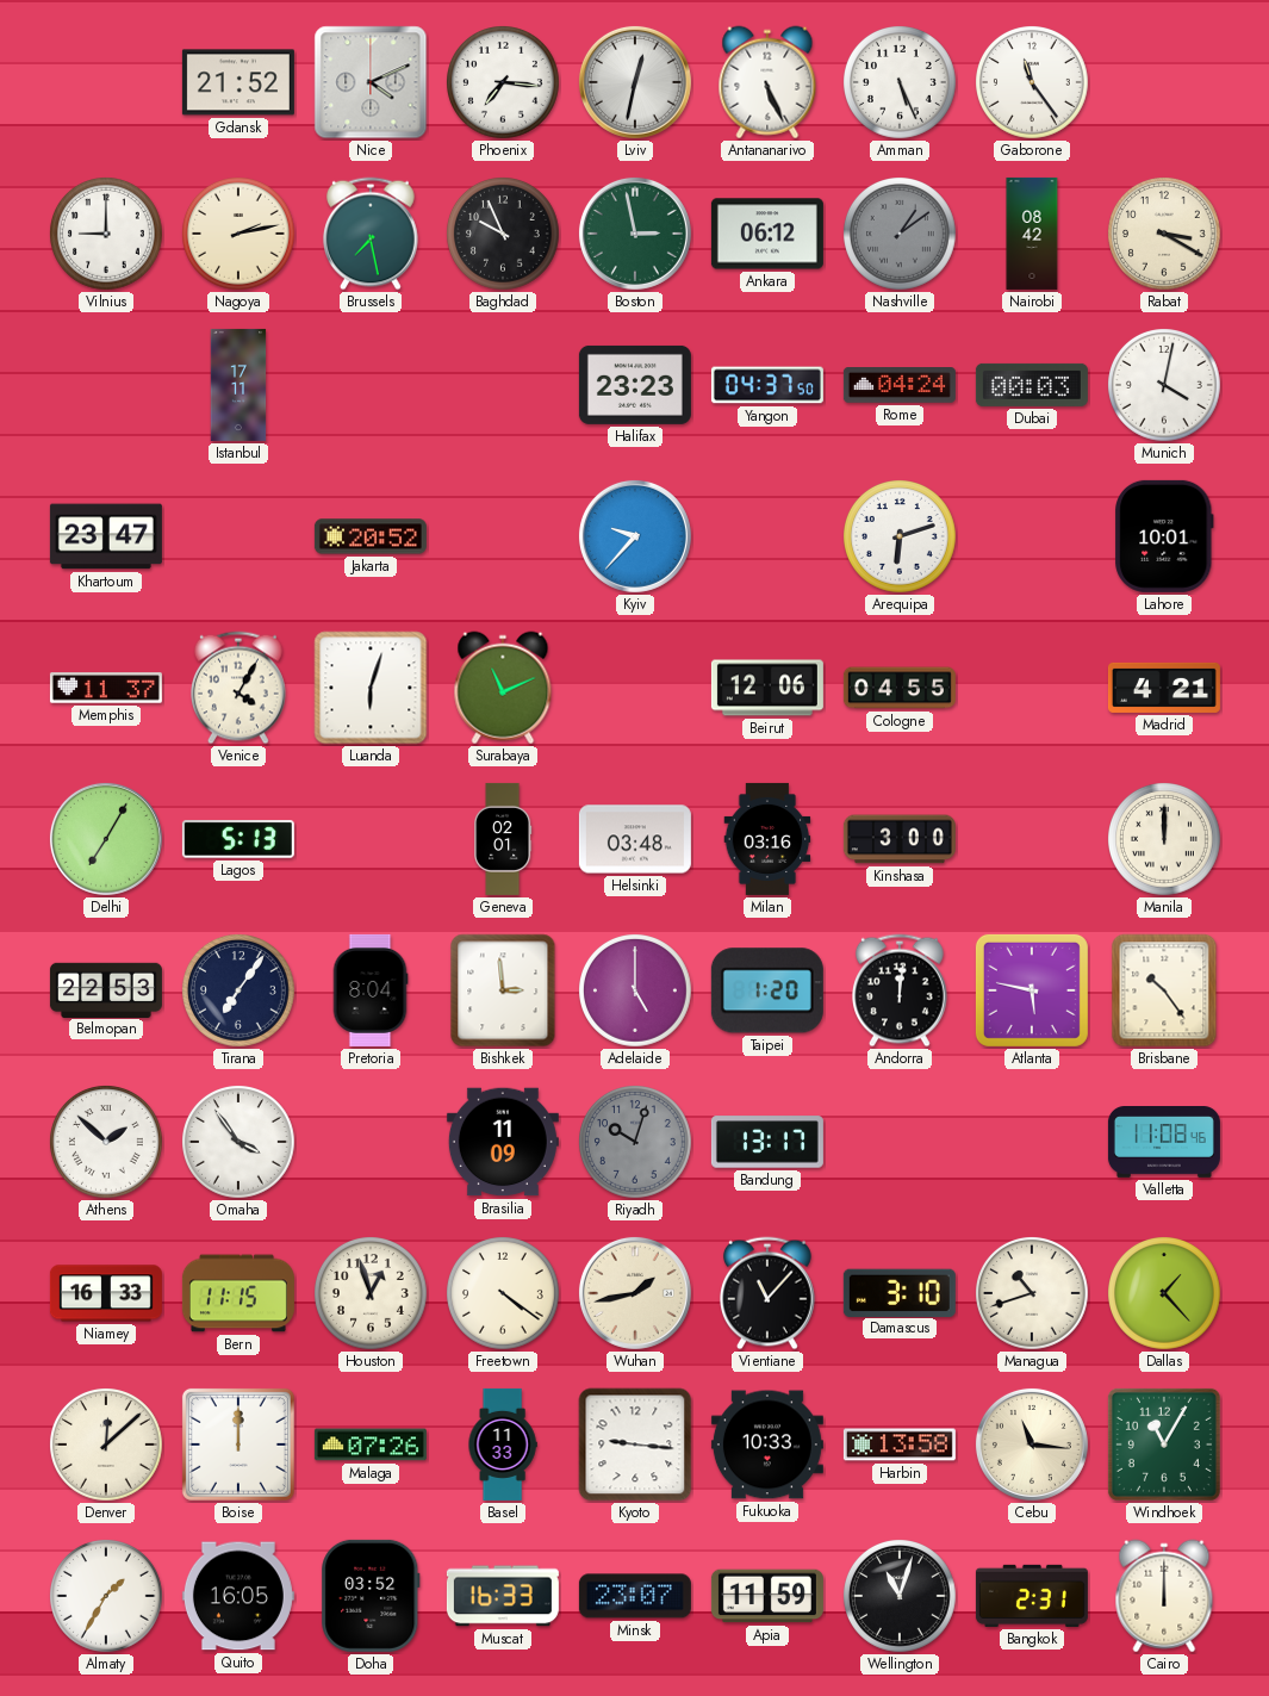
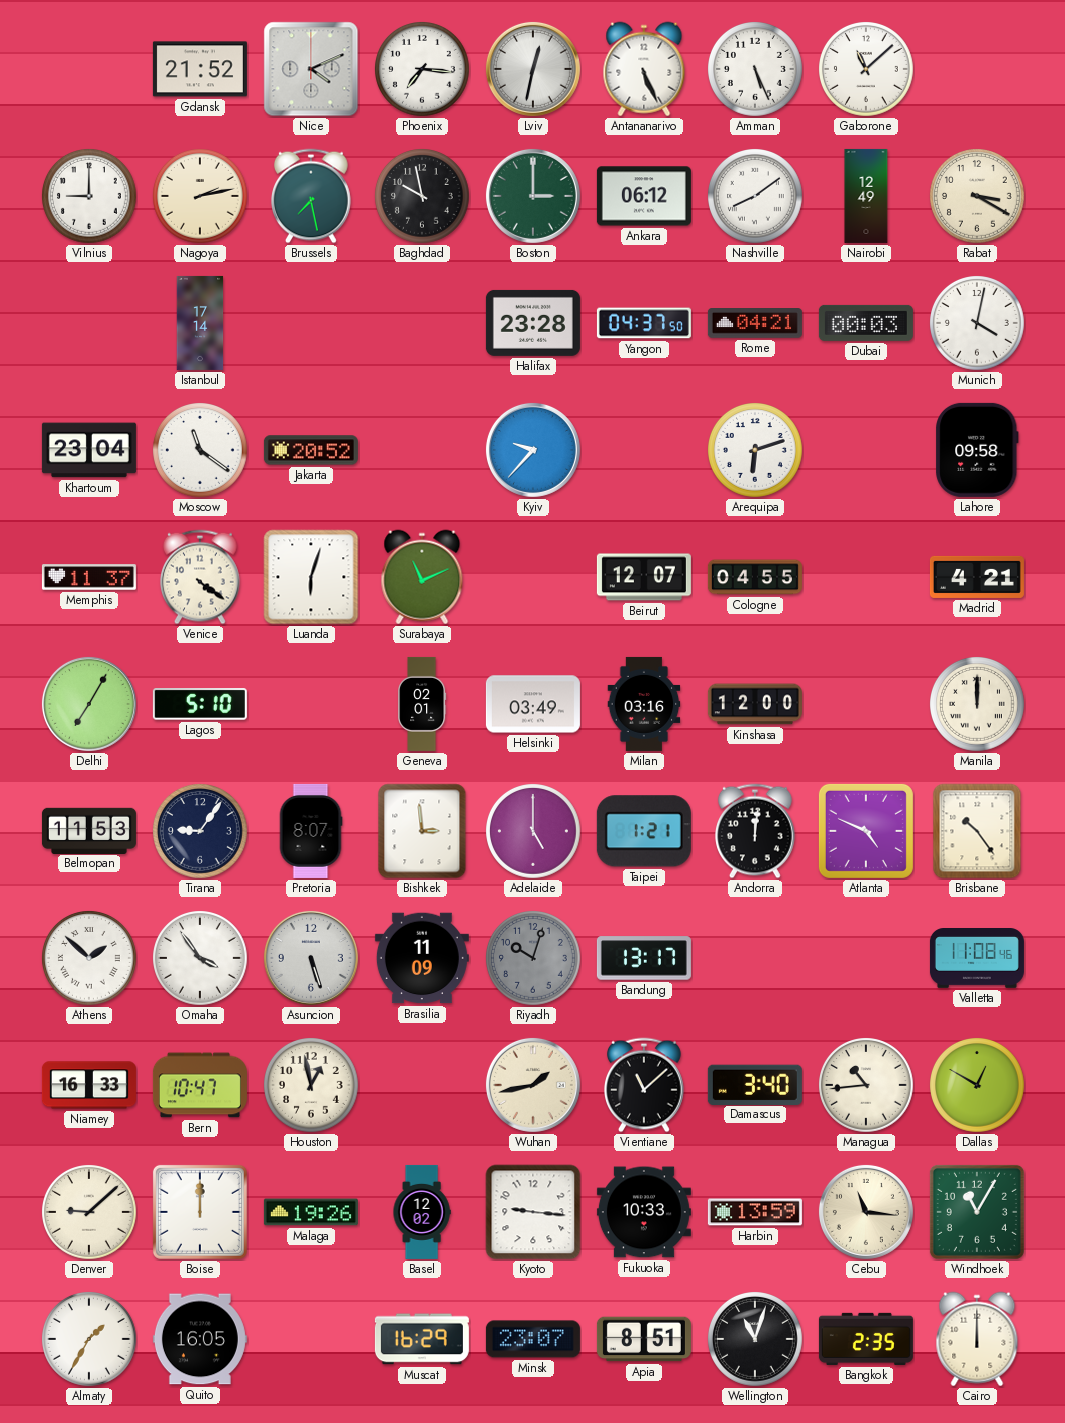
Gaborone: 11:24 -> 11:08
Baghdad: 9:56 -> 9:58
Boston: 2:58 -> 3:00
Nashville: 1:09 -> 8:09
Nashville dial: grey -> white
Nairobi: 08:42 -> 12:49
Istanbul: 17:11 -> 17:14
Halifax: 23:23 -> 23:28
Rome: 04:24 -> 04:21
Khartoum: 23:47 -> 23:04
Moscow: none -> 11:21
Lahore: 10:01 -> 09:58
Venice: 4:05 -> 4:21
Beirut: 12:06 -> 12:07
Lagos: 5:13 -> 5:10
Helsinki: 03:48 -> 03:49
Kinshasa: 3:00 -> 12:00
Belmopan: 22:53 -> 11:53
Tirana: 7:06 -> 9:06
Pretoria: 8:04 -> 8:07
Taipei: 1:20 -> 1:21
Atlanta: 5:47 -> 4:49
Asuncion: none -> 5:27
Bern: 11:15 -> 10:47
Houston: 12:57 -> 12:58
Freetown: 4:21 -> none
Vientiane: 11:07 -> 11:08
Damascus: 3:10 -> 3:40
Managua: 10:42 -> 10:44
Dallas: 1:23 -> 12:50
Denver: 12:08 -> 9:08
Malaga: 07:26 -> 19:26
Basel: 11:33 -> 12:02
Harbin: 13:58 -> 13:59
Doha: 03:52 -> none
Muscat: 16:33 -> 16:29
Apia: 11:59 -> 8:51
Bangkok: 2:31 -> 2:35
